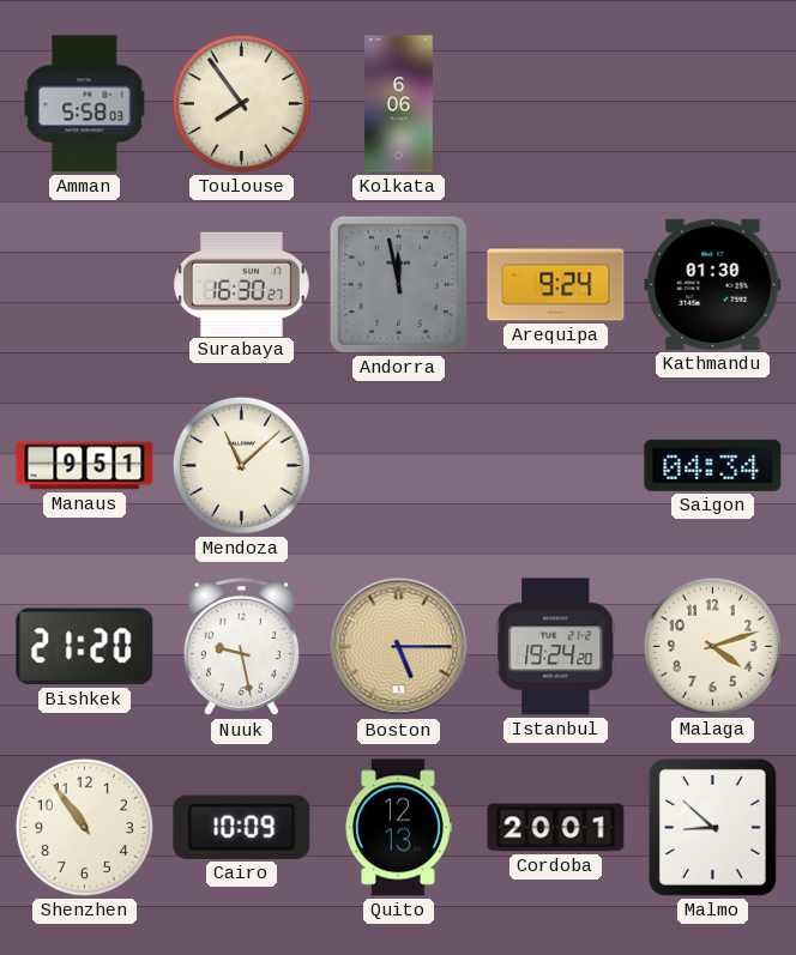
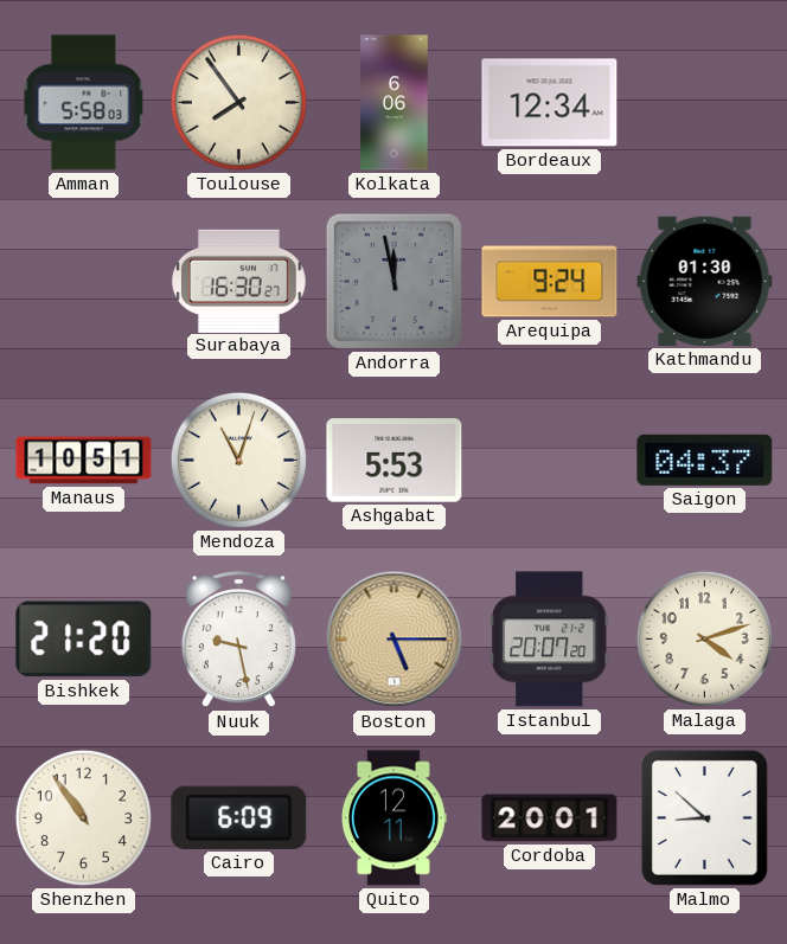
Bordeaux: none -> 12:34
Manaus: 9:51 -> 10:51
Mendoza: 11:08 -> 11:03
Ashgabat: none -> 5:53
Saigon: 04:34 -> 04:37
Istanbul: 19:24 -> 20:07
Cairo: 10:09 -> 6:09
Quito: 12:13 -> 12:11
